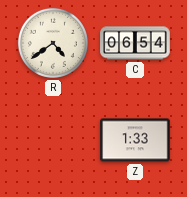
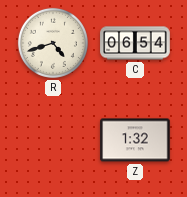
R: 4:39 -> 4:42
Z: 1:33 -> 1:32
